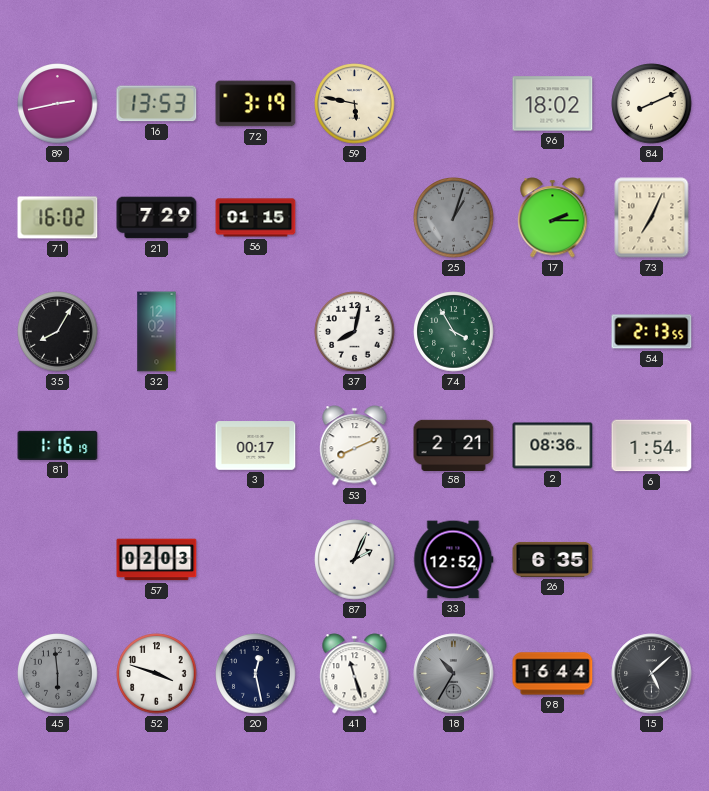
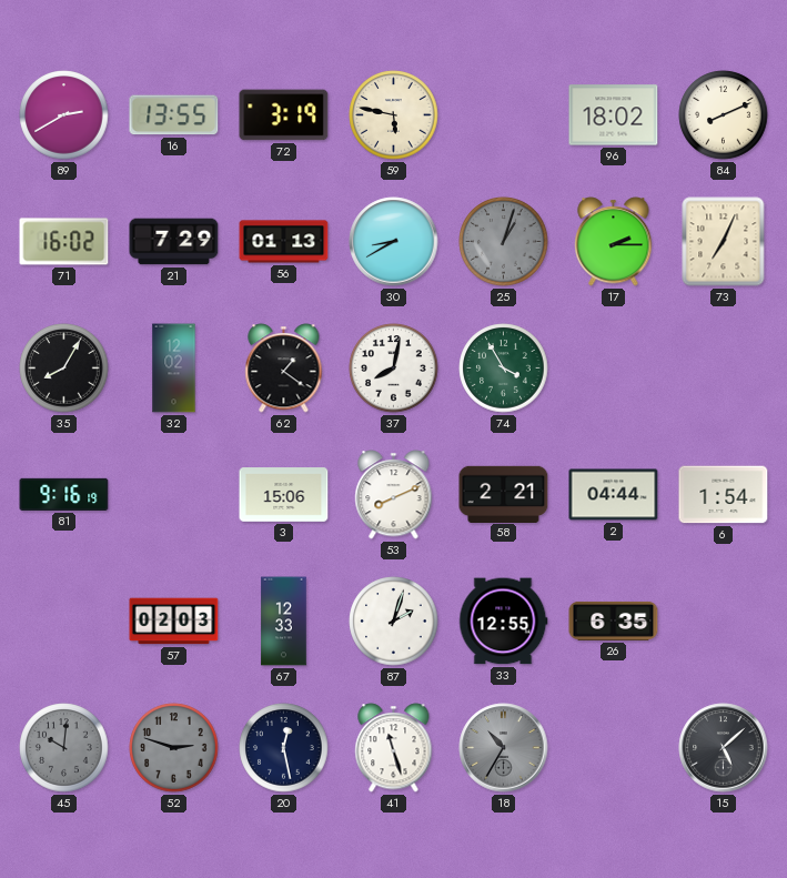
89: 2:43 -> 2:40
16: 13:53 -> 13:55
56: 01:15 -> 01:13
30: none -> 8:40
62: none -> 1:21
54: 2:13 -> none
81: 1:16 -> 9:16
3: 00:17 -> 15:06
2: 08:36 -> 04:44
67: none -> 12:33
87: 2:04 -> 2:03
33: 12:52 -> 12:55
45: 5:59 -> 10:01
52: 3:48 -> 2:48
52 dial: white -> grey
98: 16:44 -> none
